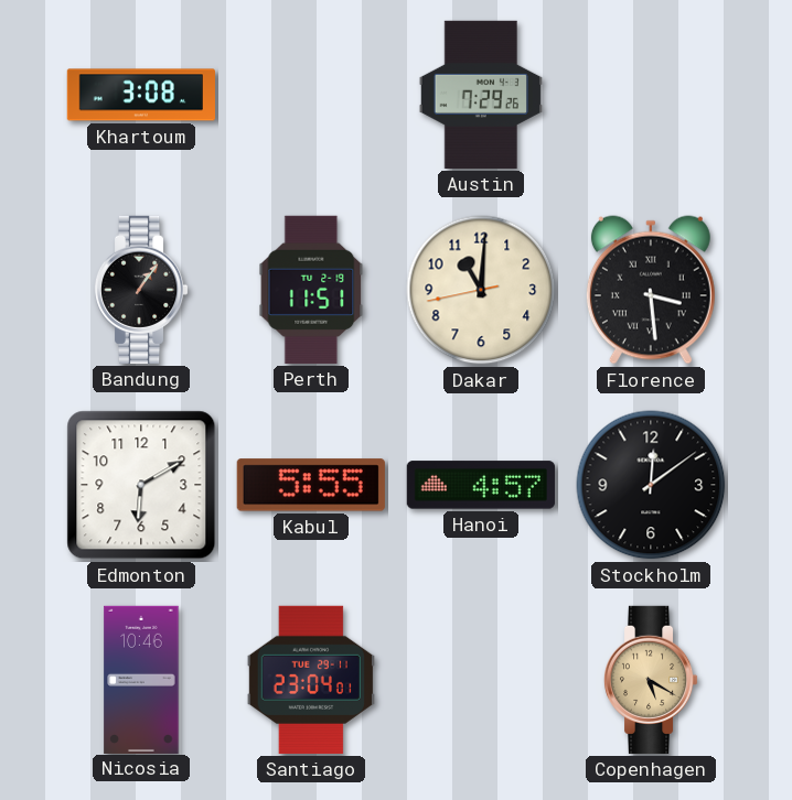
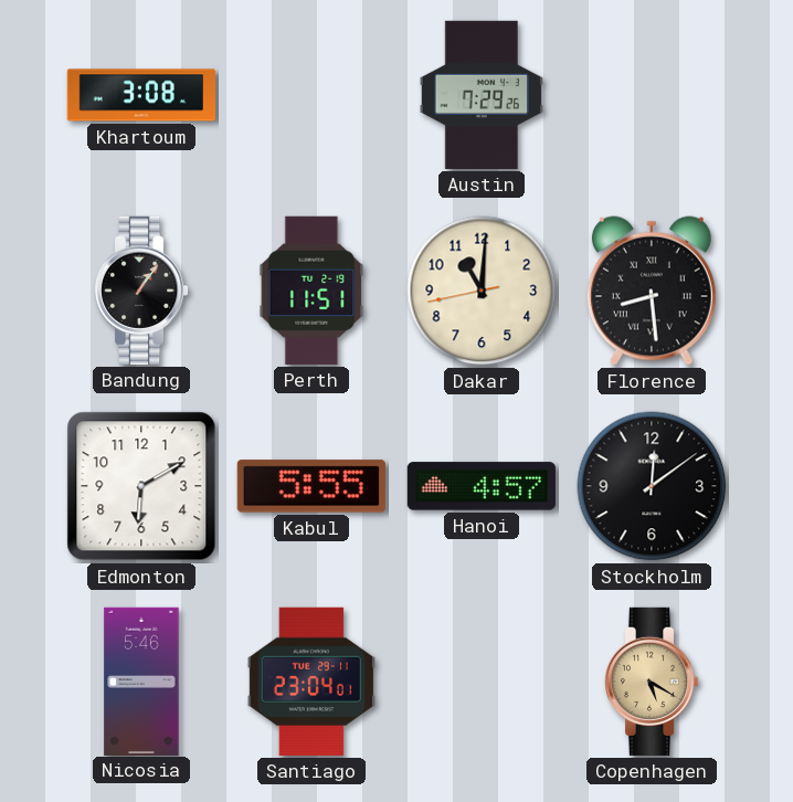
Florence: 3:29 -> 8:29
Nicosia: 10:46 -> 5:46
